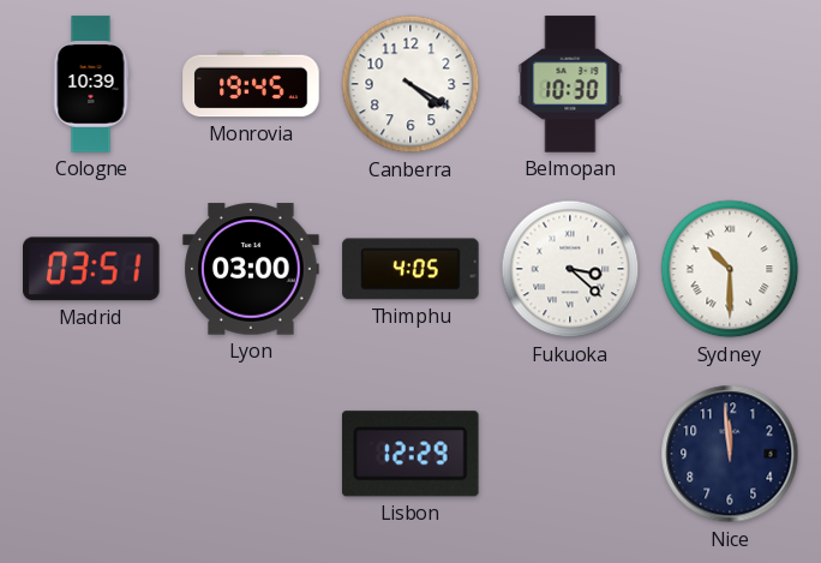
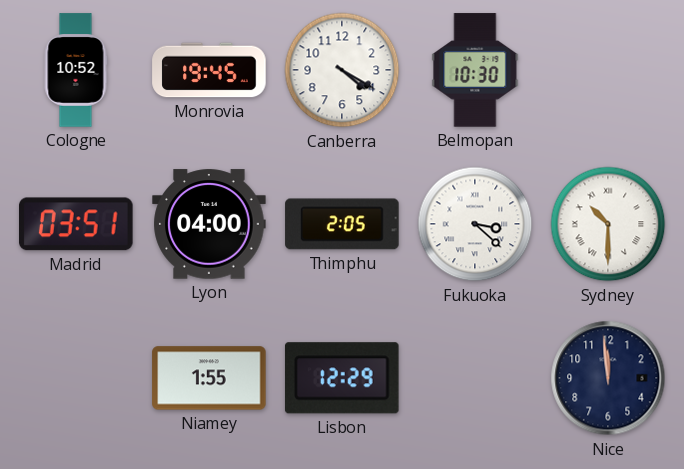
Cologne: 10:39 -> 10:52
Lyon: 03:00 -> 04:00
Thimphu: 4:05 -> 2:05
Niamey: none -> 1:55
